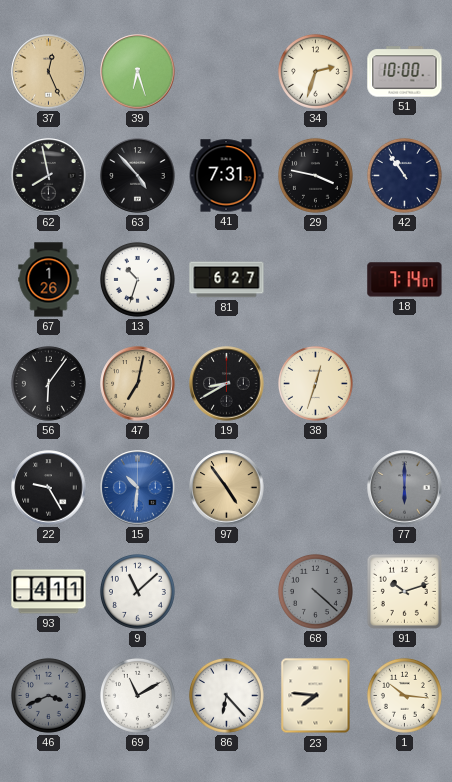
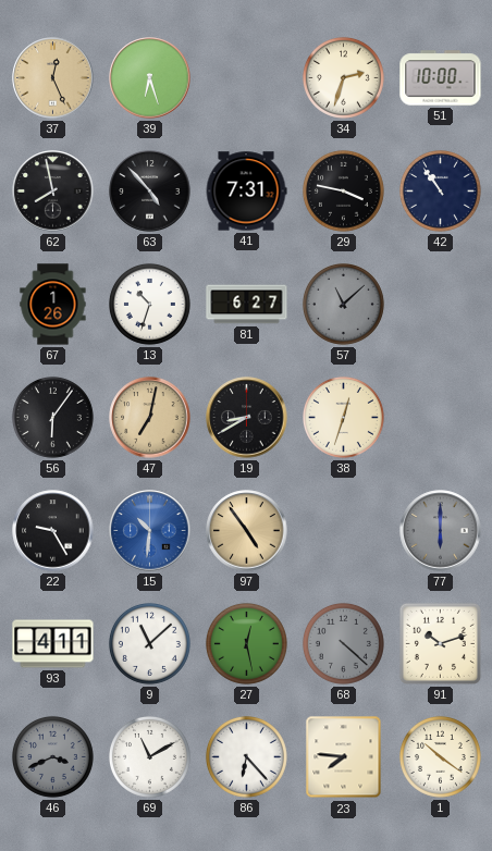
57: none -> 11:08
18: 7:14 -> none
27: none -> 12:28
1: 10:16 -> 10:21
